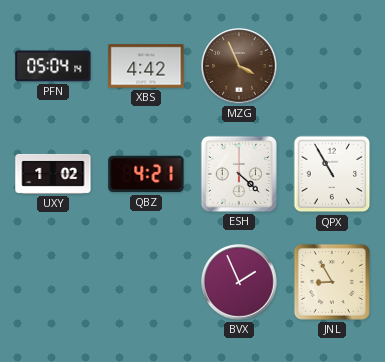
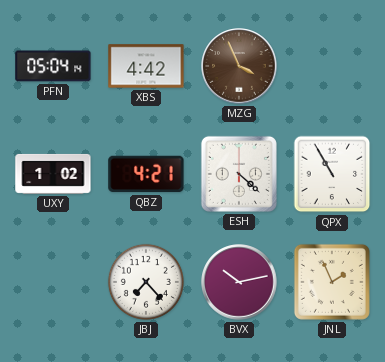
JBJ: none -> 7:23
BVX: 1:56 -> 10:13
JNL: 8:55 -> 1:56
